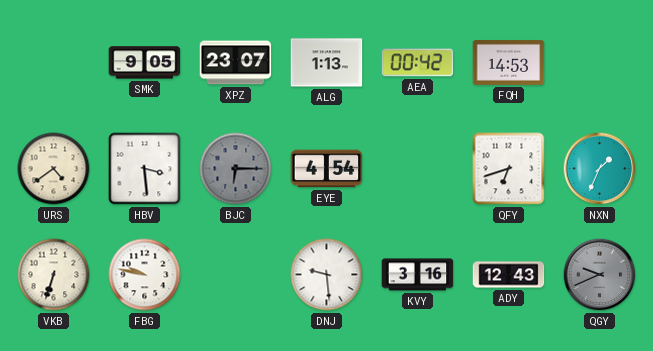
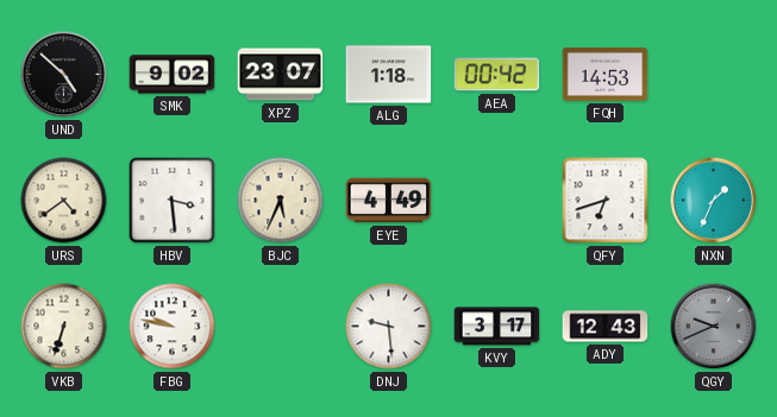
UND: none -> 4:52
SMK: 9:05 -> 9:02
ALG: 1:13 -> 1:18
BJC: 6:15 -> 5:34
BJC dial: grey -> cream
EYE: 4:54 -> 4:49
KVY: 3:16 -> 3:17
